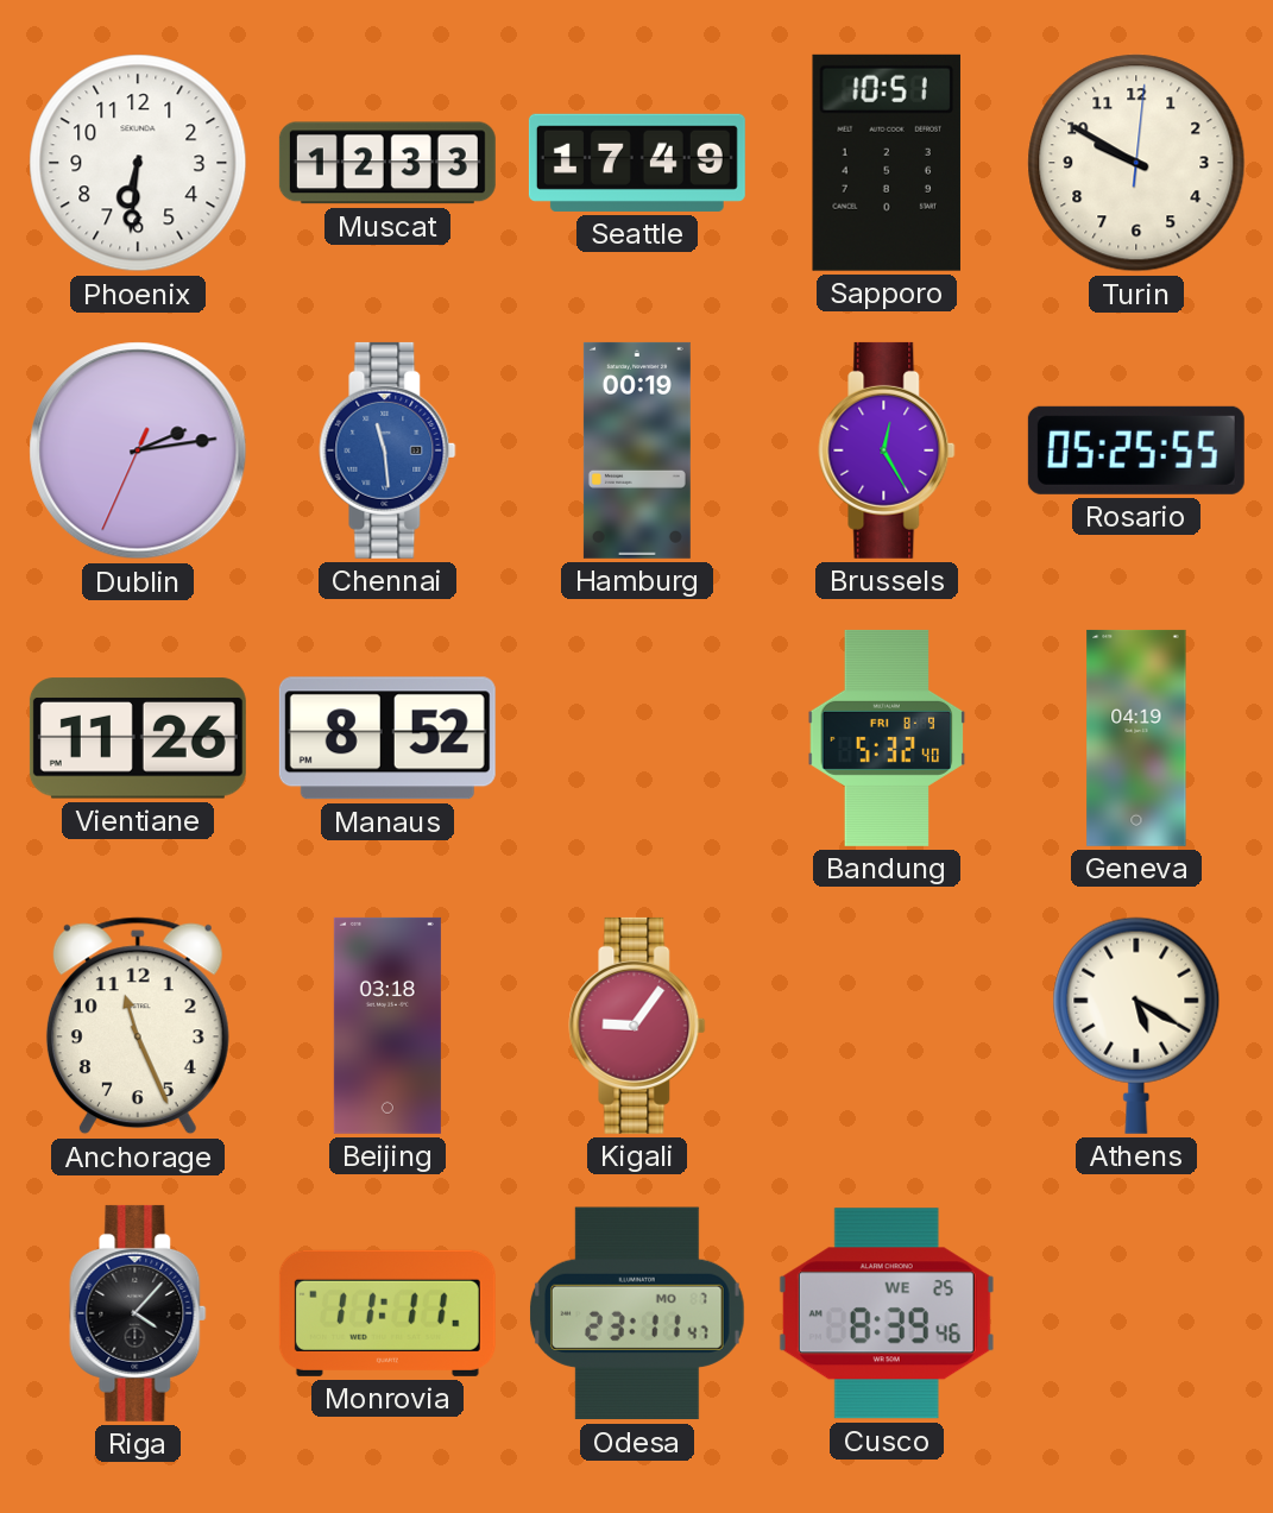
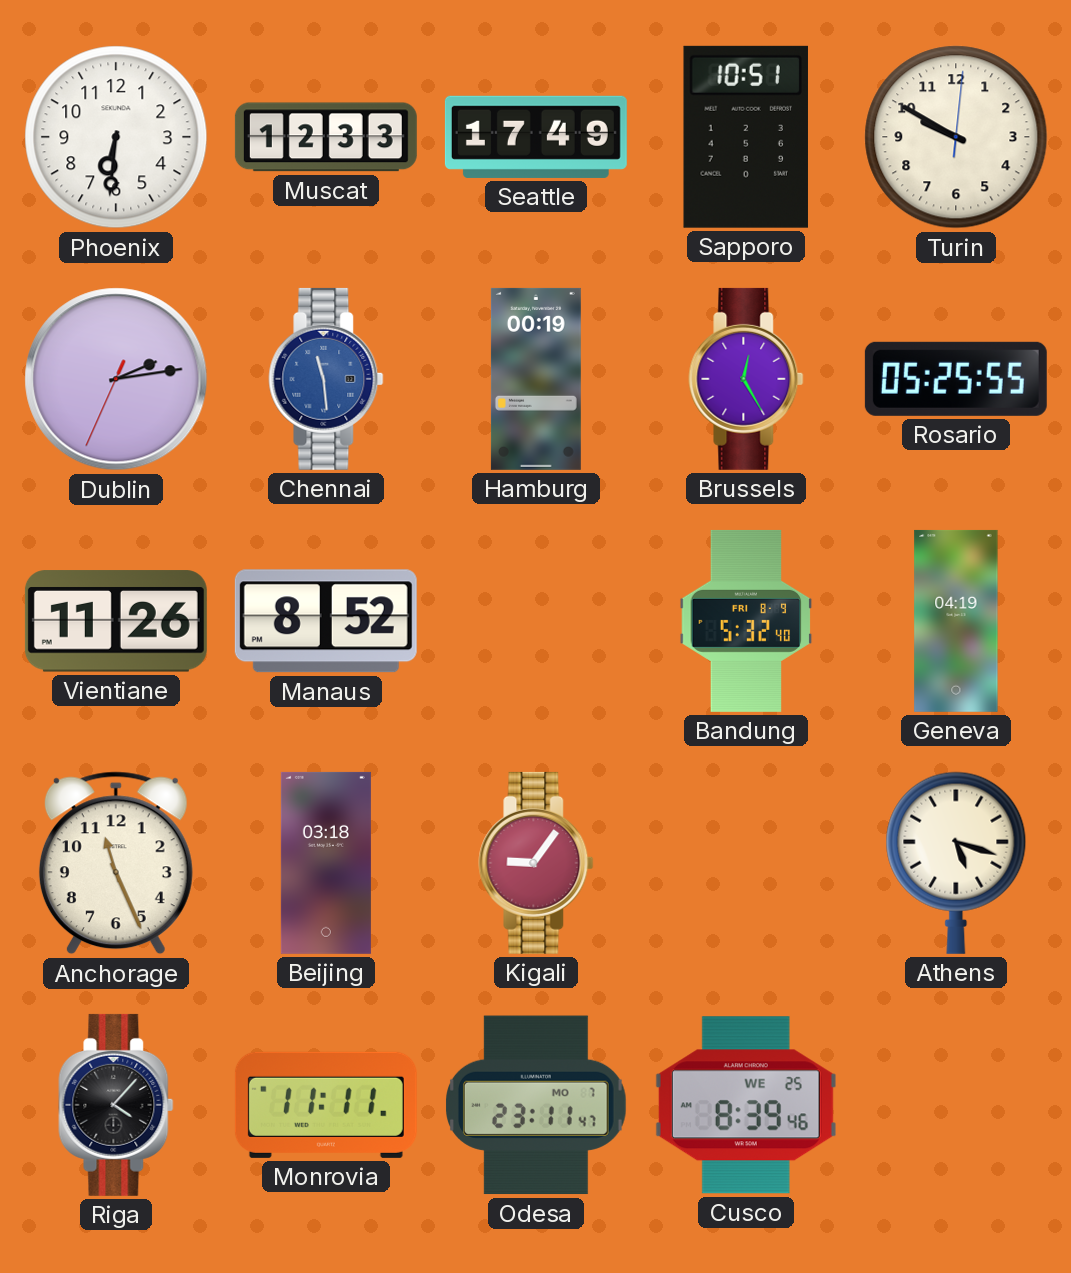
Athens: 5:20 -> 5:18
